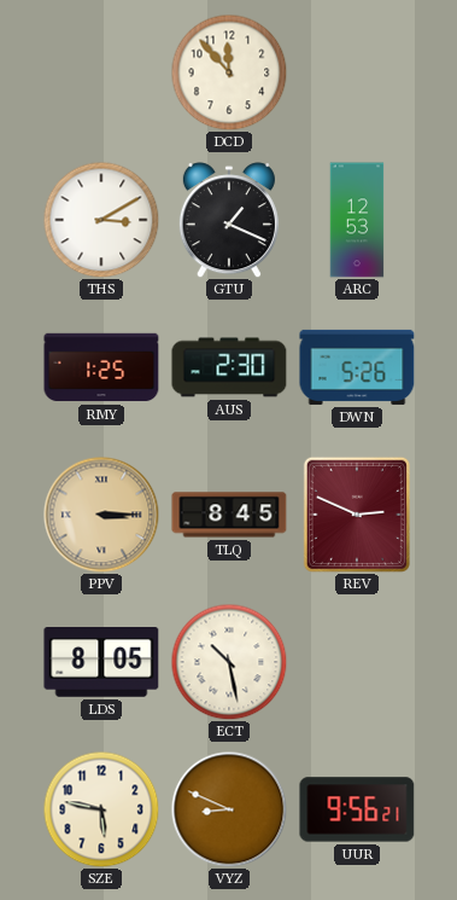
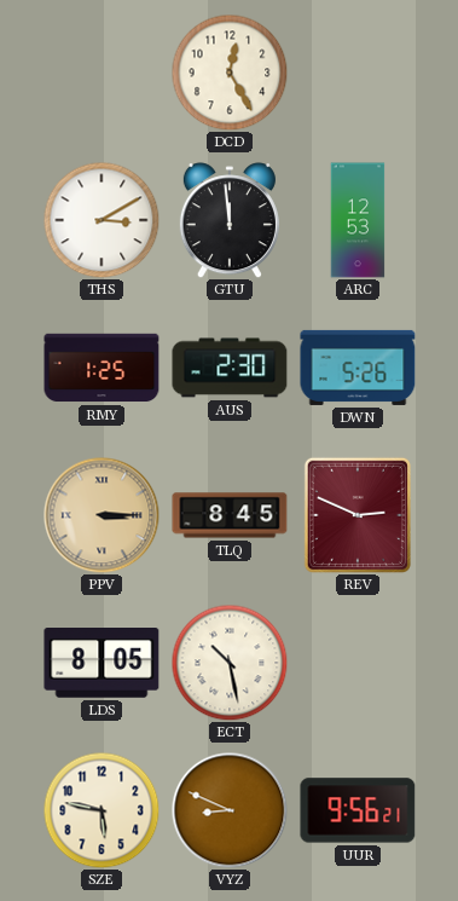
DCD: 11:53 -> 12:25
GTU: 1:19 -> 11:59
